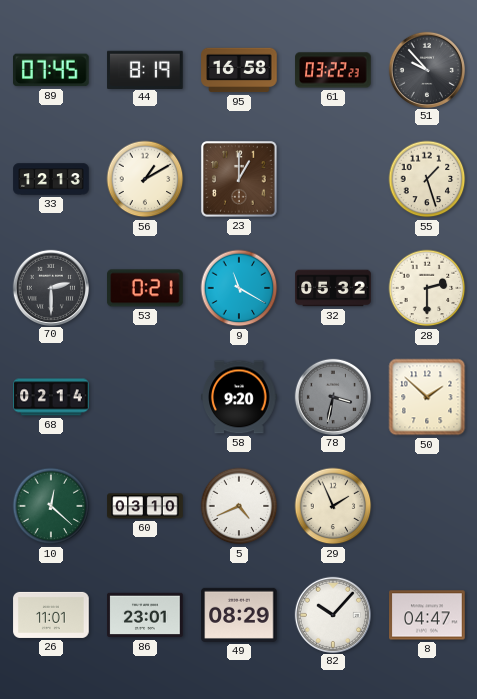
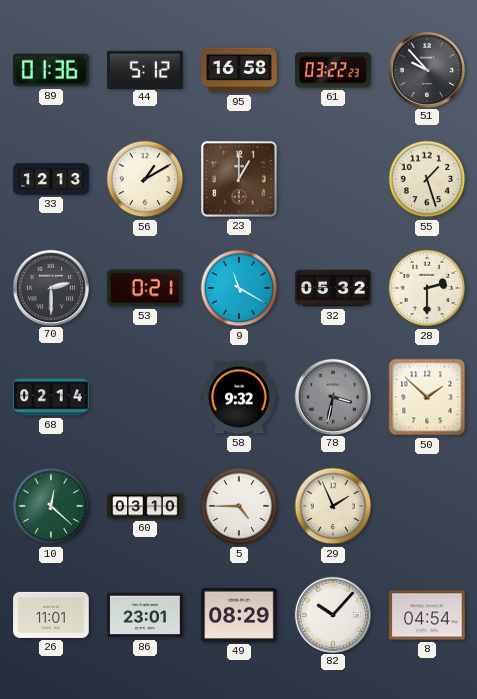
89: 07:45 -> 01:36
44: 8:19 -> 5:12
58: 9:20 -> 9:32
5: 4:41 -> 4:45
8: 04:47 -> 04:54
